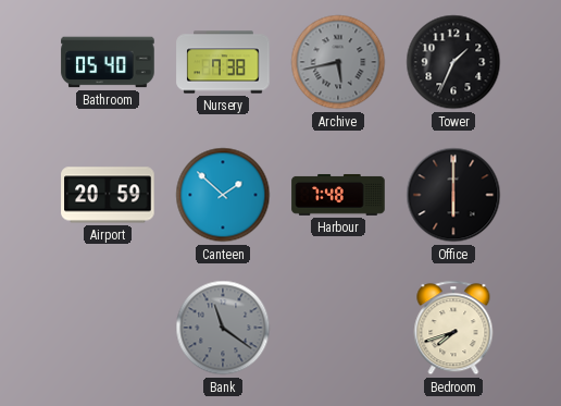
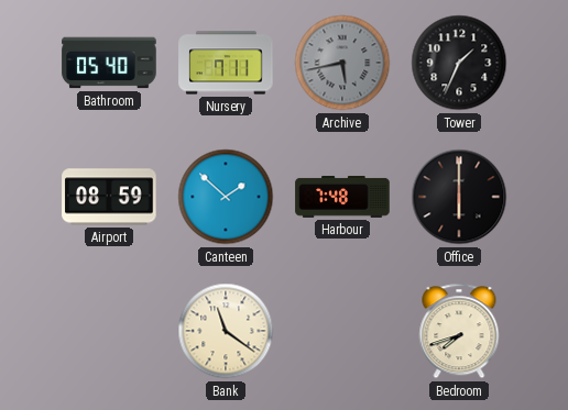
Nursery: 7:38 -> 7:11
Airport: 20:59 -> 08:59
Bank dial: grey -> cream
